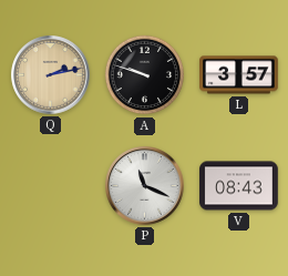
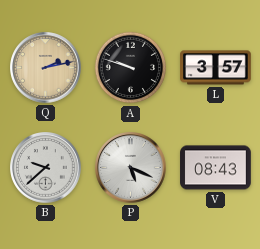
B: none -> 9:38
P: 11:19 -> 5:19
